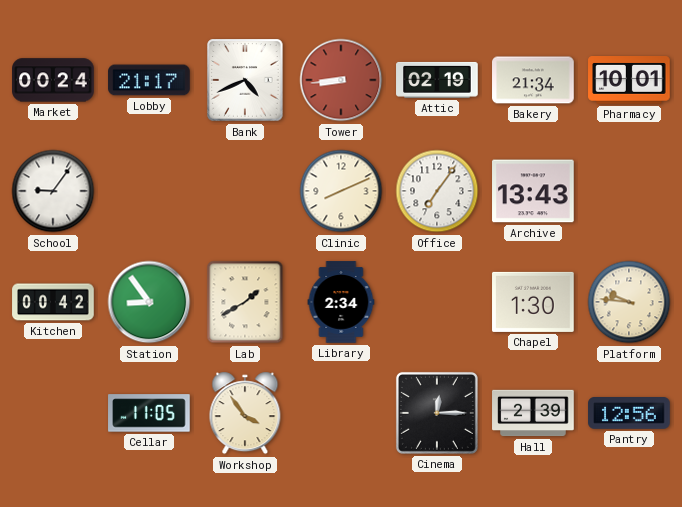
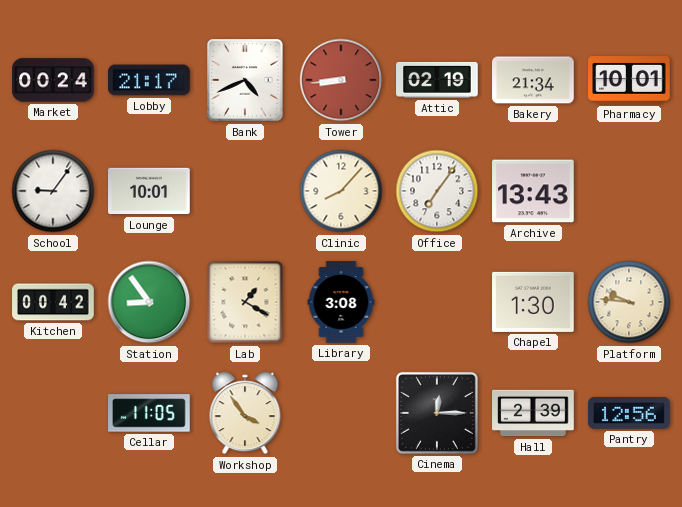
Lounge: none -> 10:01
Clinic: 8:11 -> 8:07
Lab: 1:40 -> 1:20
Library: 2:34 -> 3:08
